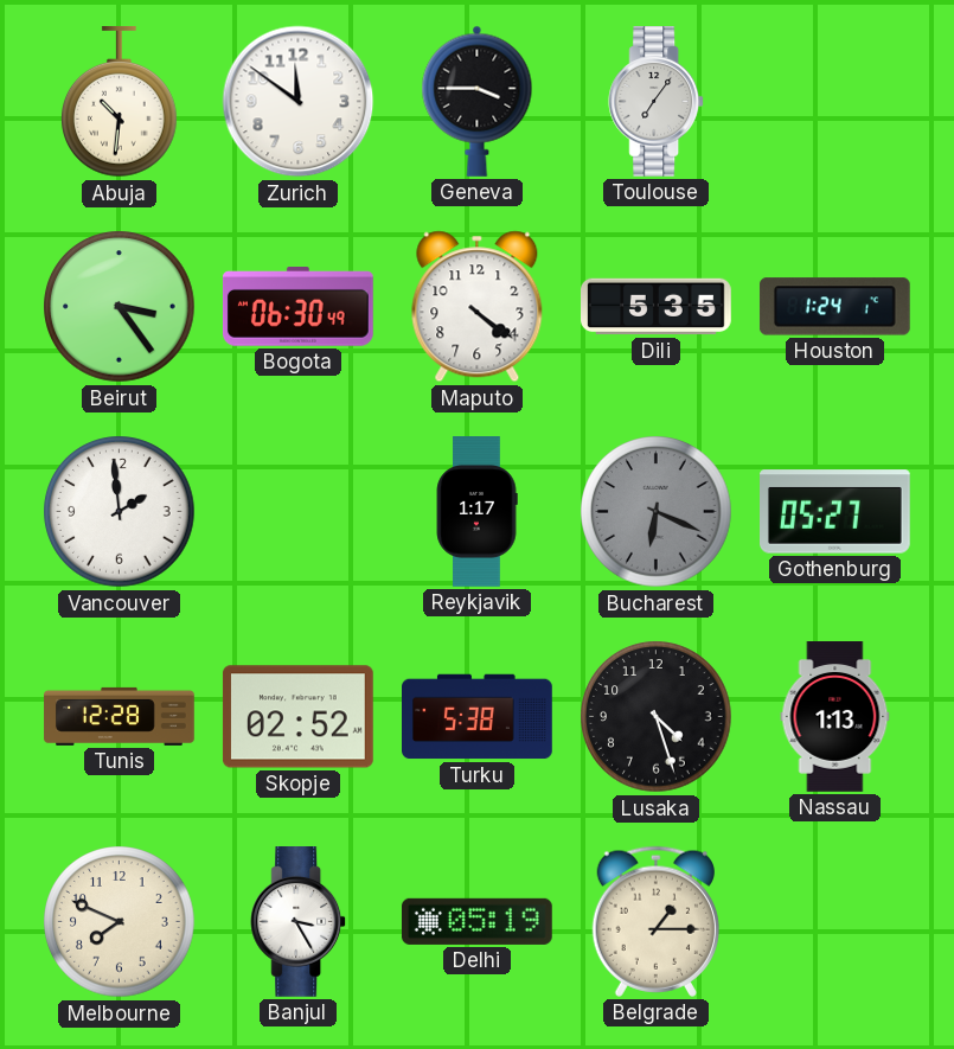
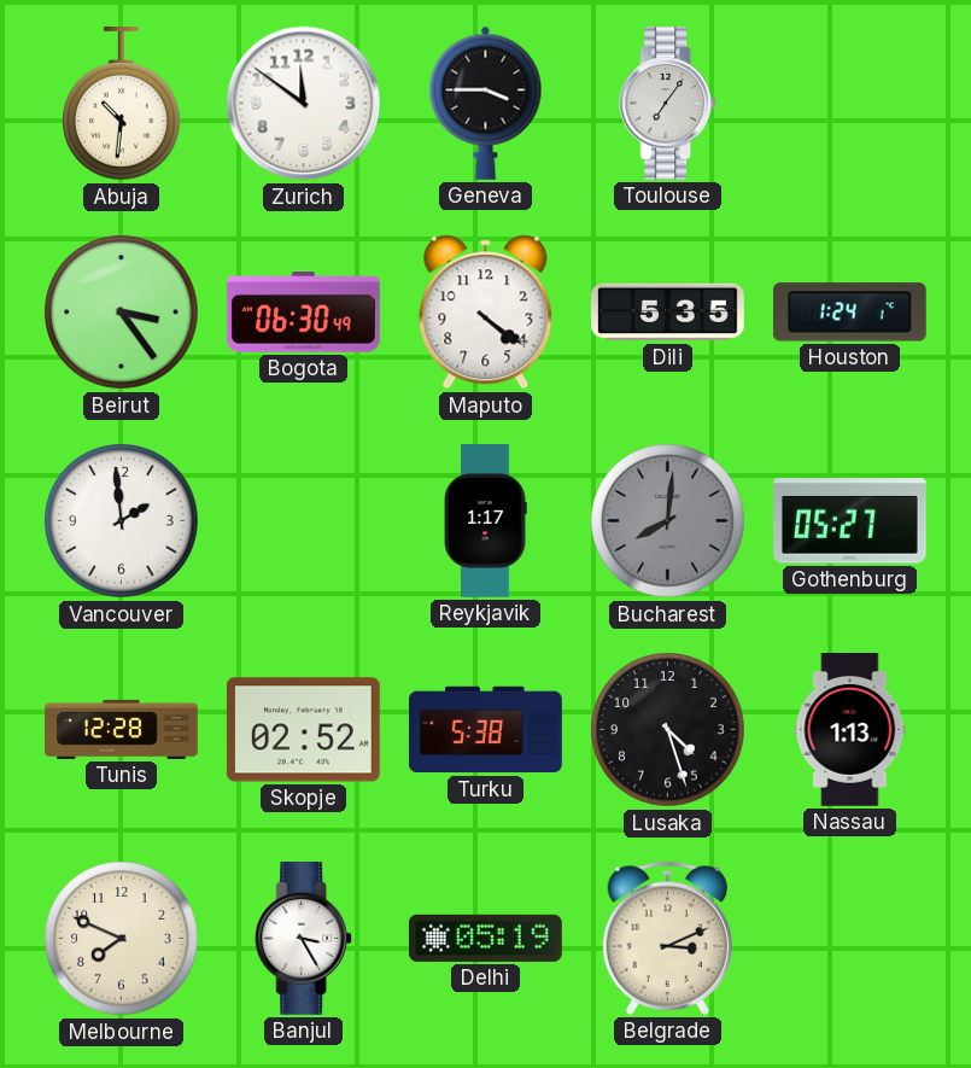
Bucharest: 6:19 -> 8:01
Belgrade: 1:15 -> 3:11
